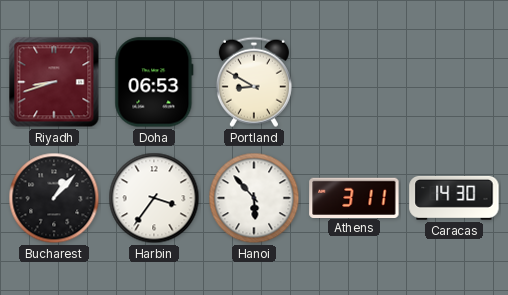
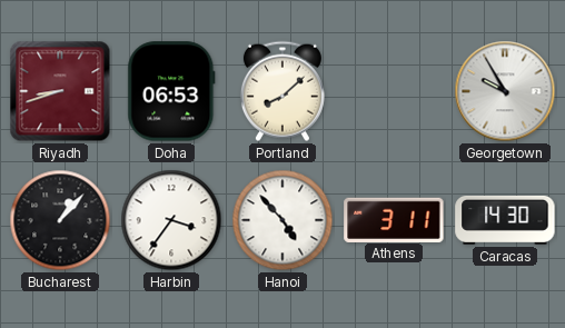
Portland: 8:50 -> 8:08
Georgetown: none -> 9:55
Hanoi: 5:53 -> 4:53
